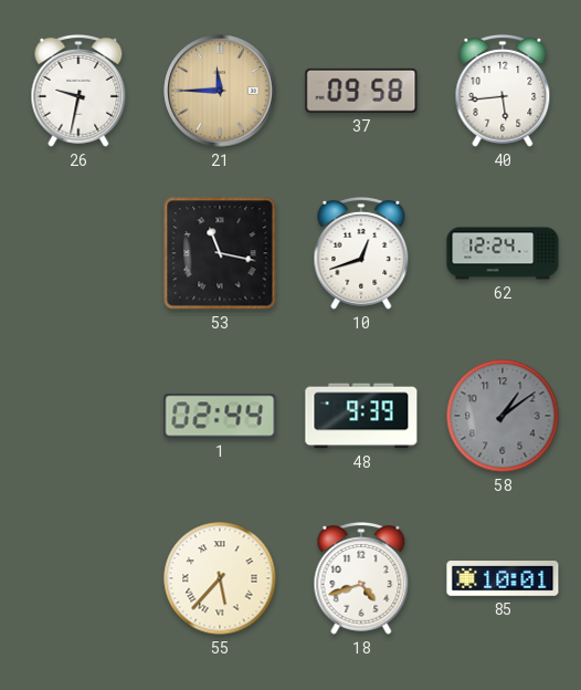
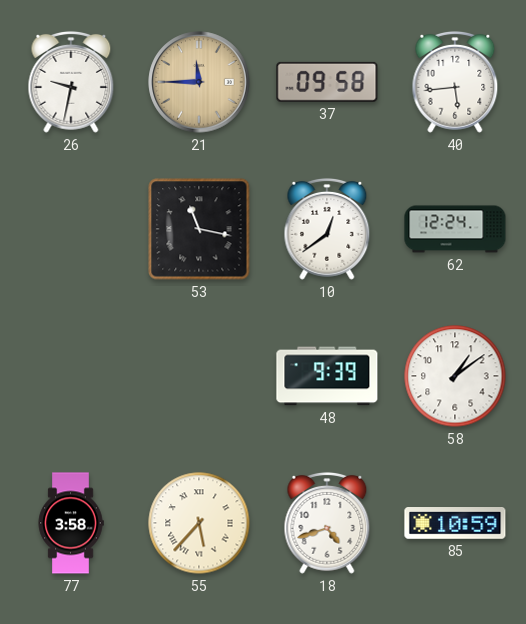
10: 12:42 -> 12:39
1: 02:44 -> none
58 dial: grey -> white
77: none -> 3:58
85: 10:01 -> 10:59
